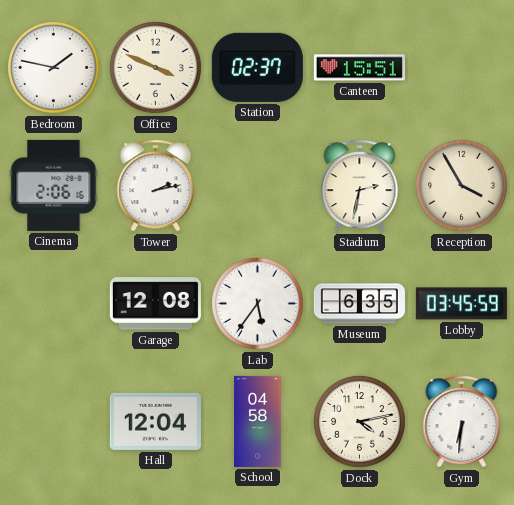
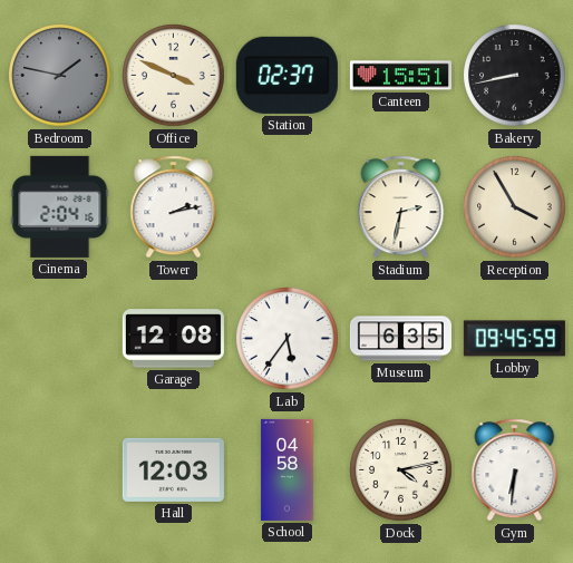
Bedroom dial: white -> grey
Bakery: none -> 8:43
Cinema: 2:06 -> 2:04
Lobby: 03:45 -> 09:45
Hall: 12:04 -> 12:03
